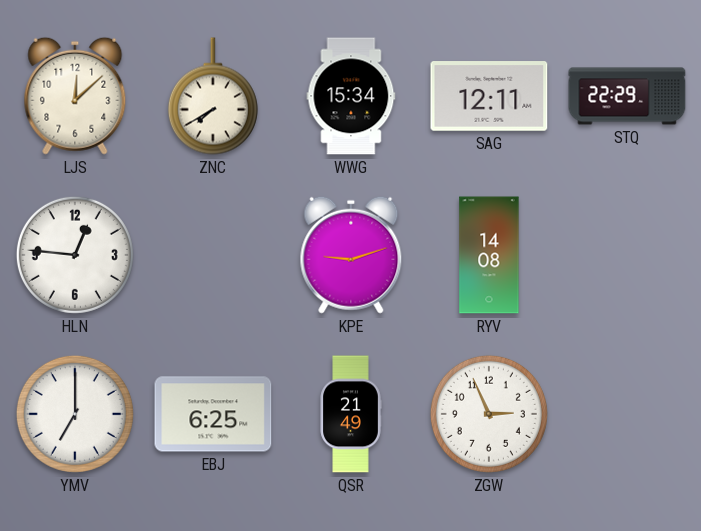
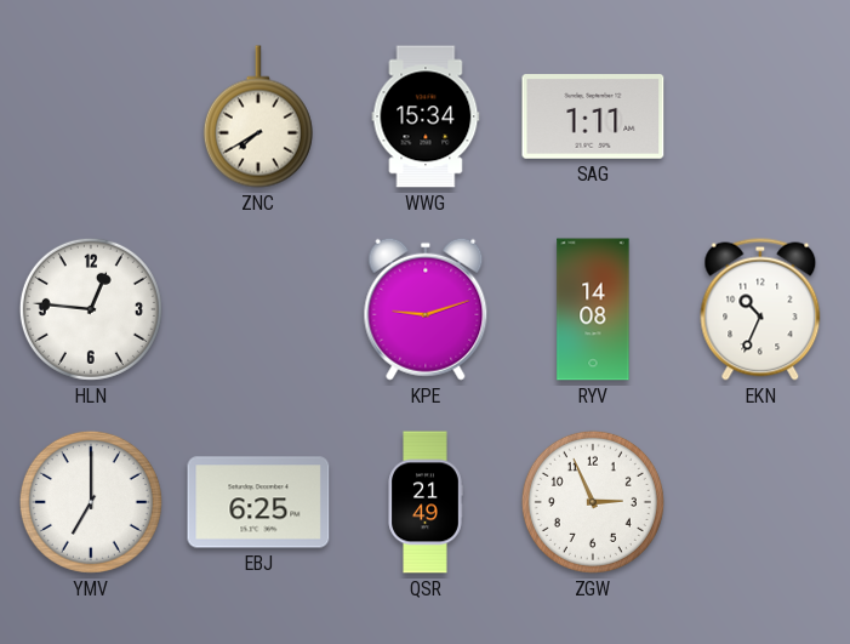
LJS: 12:08 -> none
SAG: 12:11 -> 1:11
STQ: 22:29 -> none
EKN: none -> 10:34
